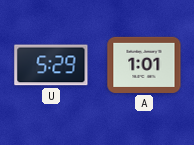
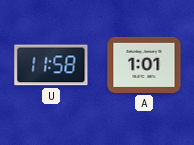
U: 5:29 -> 11:58
